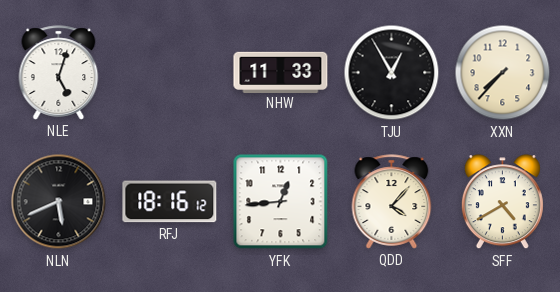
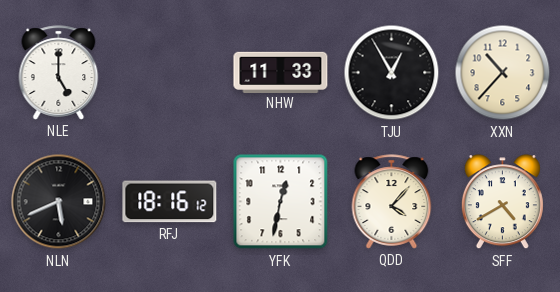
NLE: 5:03 -> 5:00
XXN: 7:37 -> 10:37
YFK: 12:44 -> 12:32
